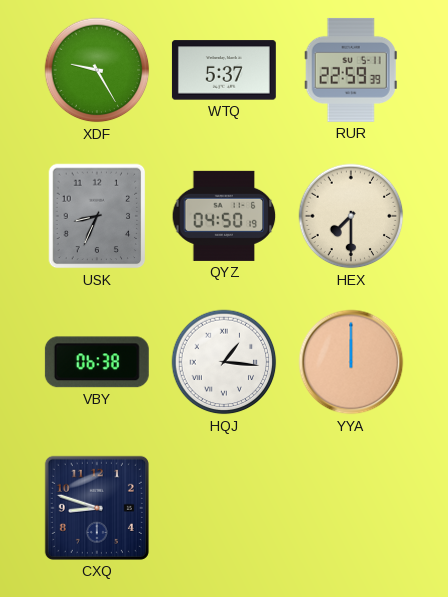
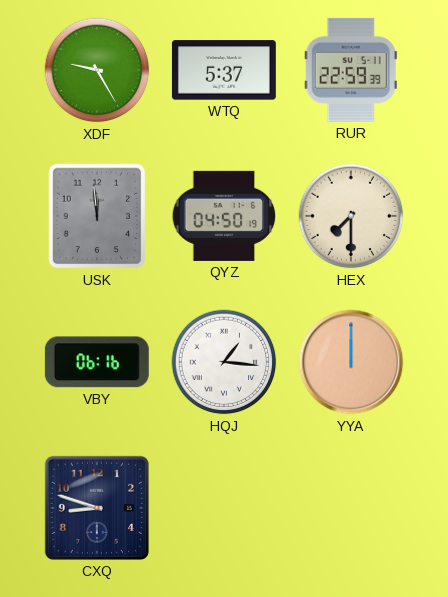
USK: 8:34 -> 11:59
VBY: 06:38 -> 06:16
